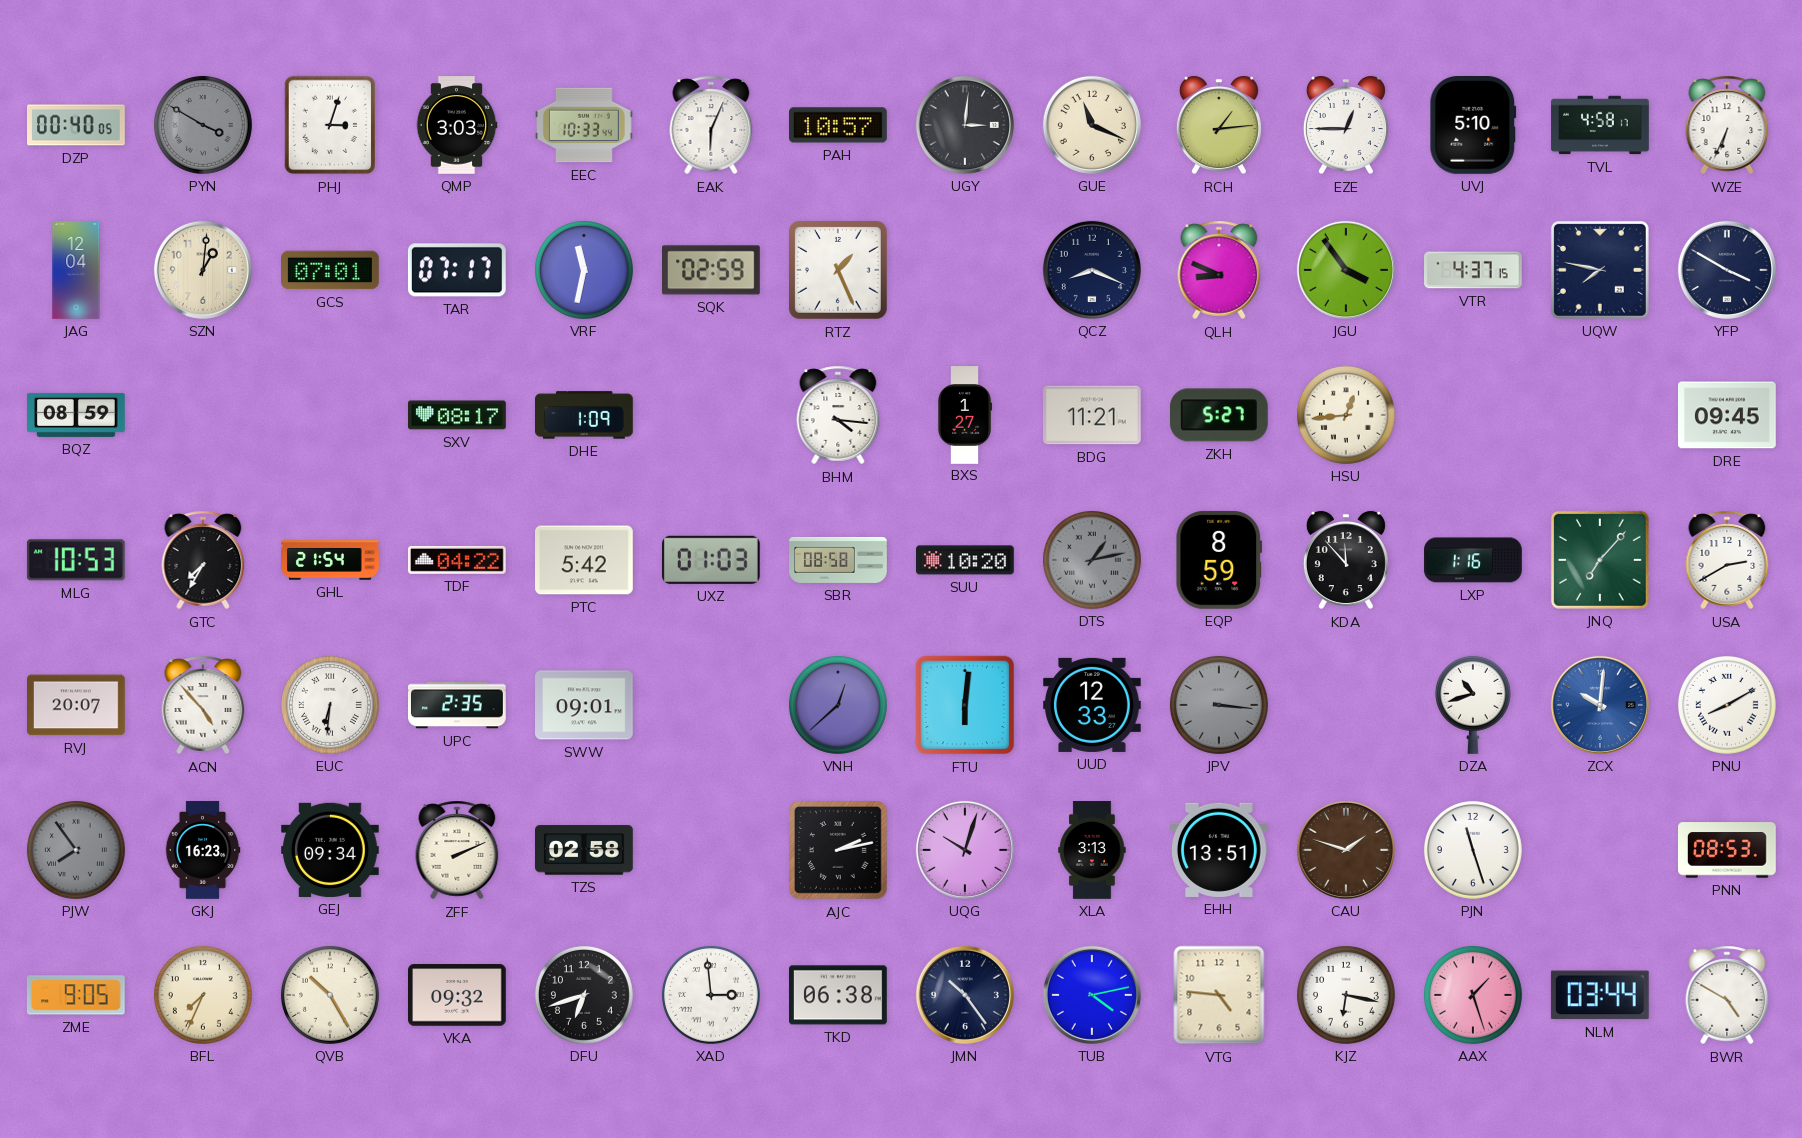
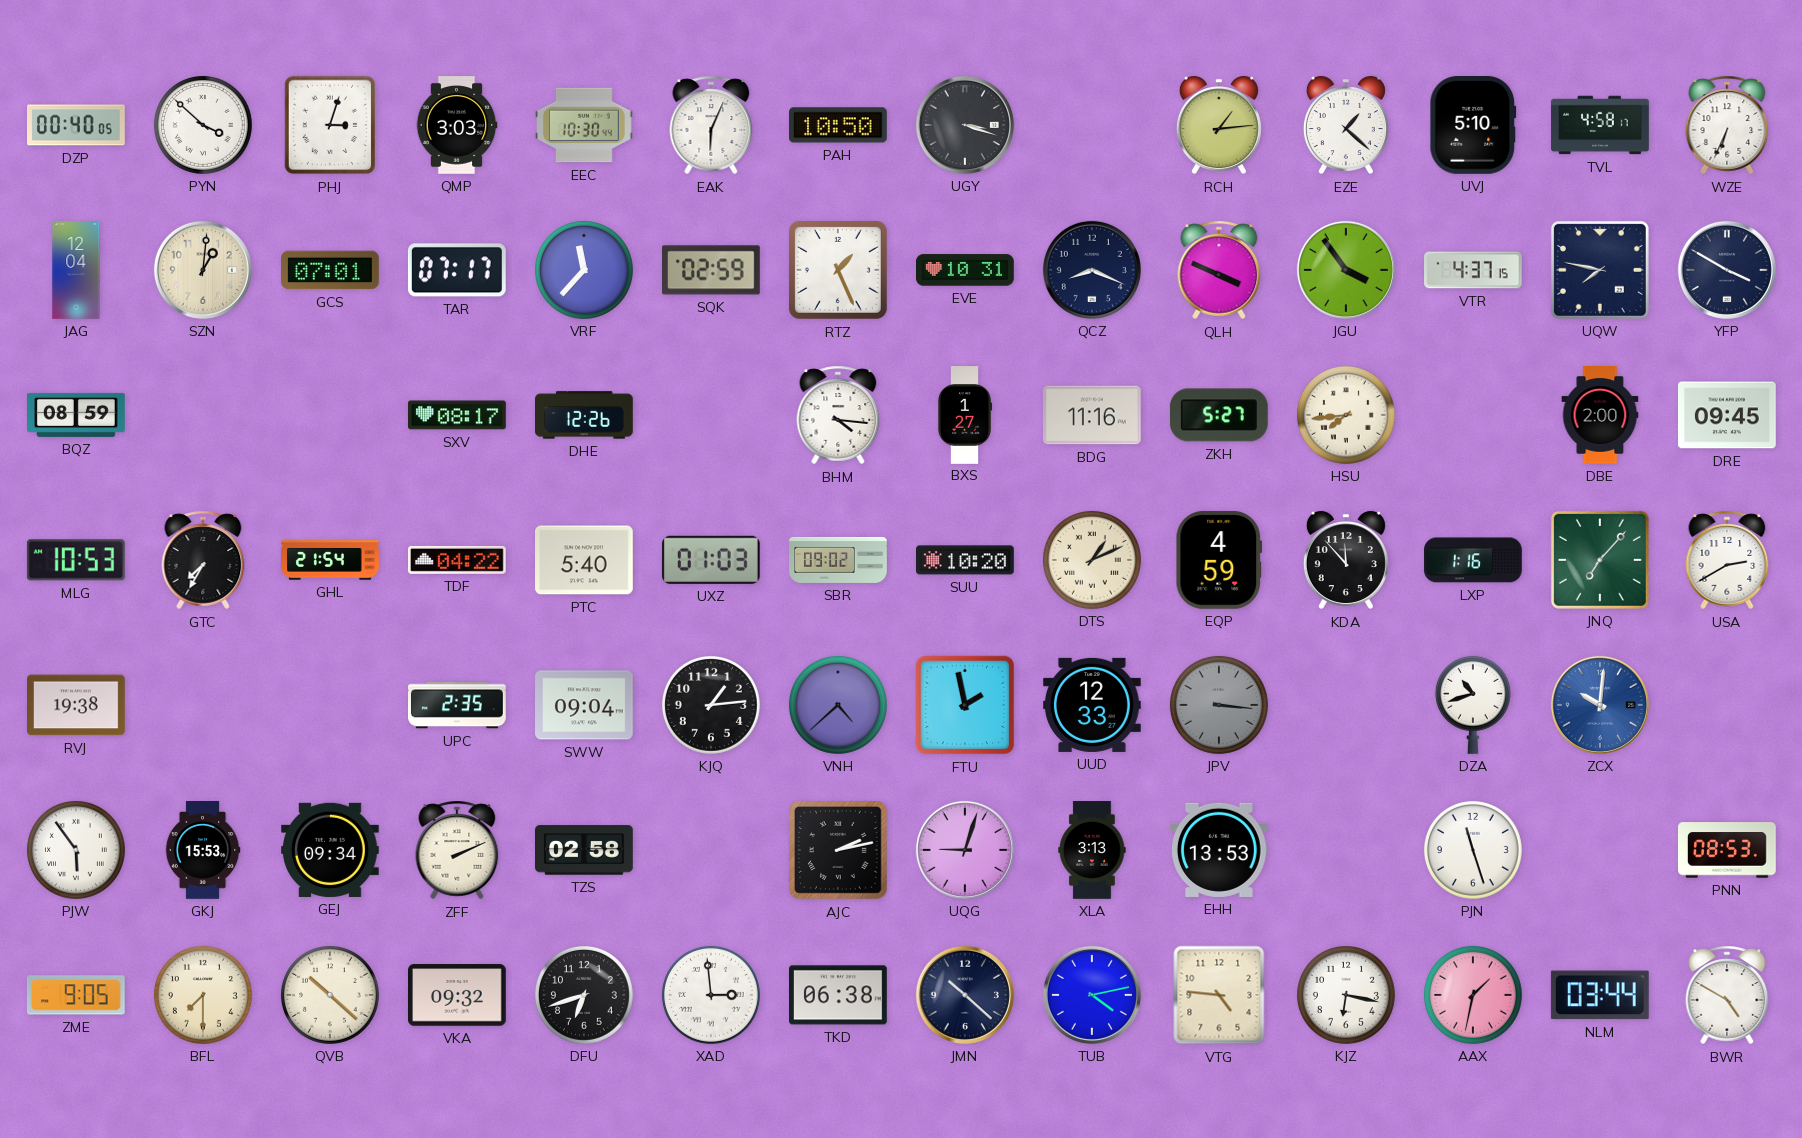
PYN: 3:50 -> 3:52
PYN dial: grey -> white
EEC: 10:33 -> 10:30
PAH: 10:57 -> 10:50
UGY: 3:01 -> 3:18
GUE: 11:19 -> none
EZE: 12:45 -> 1:22
VRF: 11:32 -> 11:37
EVE: none -> 10:31
QLH: 8:49 -> 3:49
DHE: 1:09 -> 12:26
BDG: 11:21 -> 11:16
HSU: 12:44 -> 7:44
DBE: none -> 2:00
PTC: 5:42 -> 5:40
SBR: 08:58 -> 09:02
DTS: 1:13 -> 1:11
DTS dial: grey -> cream
EQP: 8:59 -> 4:59
RVJ: 20:07 -> 19:38
ACN: 4:53 -> none
EUC: 6:31 -> none
SWW: 09:01 -> 09:04
KJQ: none -> 1:14
VNH: 12:38 -> 4:38
FTU: 6:01 -> 1:58
PNU: 8:10 -> none
PJW: 7:54 -> 5:54
PJW dial: grey -> white
GKJ: 16:23 -> 15:53
UQG: 10:03 -> 9:03
EHH: 13:51 -> 13:53
CAU: 1:48 -> none
BFL: 7:34 -> 7:30
QVB: 10:25 -> 10:22
JMN: 10:24 -> 10:22
AAX: 1:27 -> 1:32
